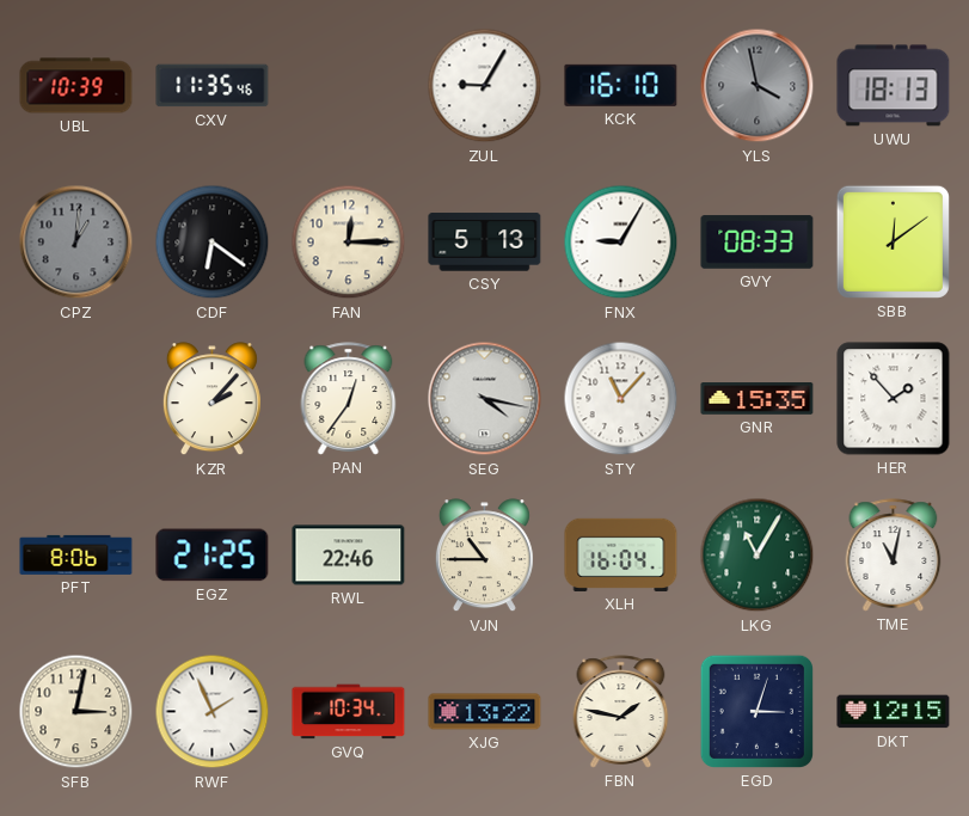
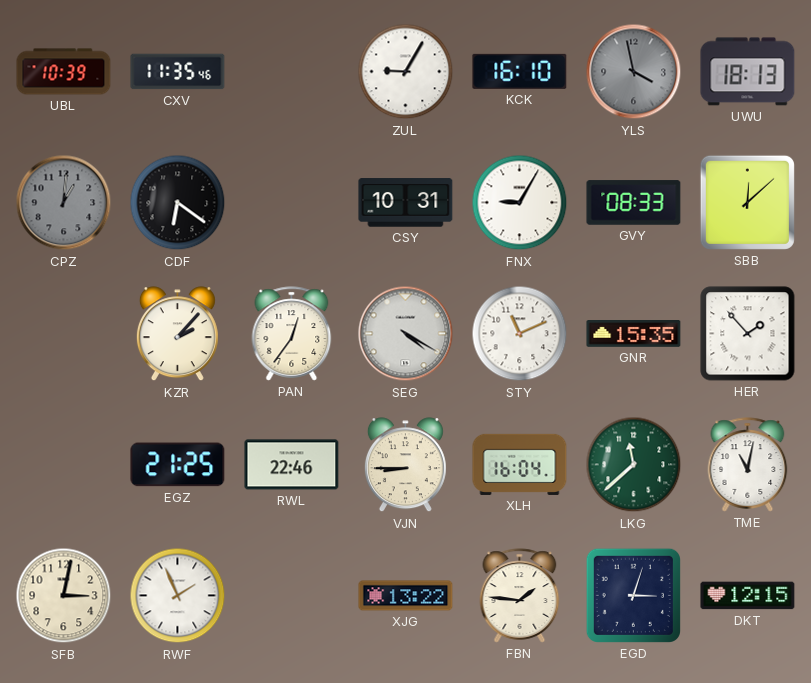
FAN: 12:15 -> none
CSY: 5:13 -> 10:31
SBB: 12:09 -> 12:08
SEG: 4:17 -> 4:20
STY: 11:07 -> 11:11
PFT: 8:06 -> none
VJN: 10:45 -> 8:45
LKG: 11:05 -> 11:38
GVQ: 10:34 -> none
FBN: 1:47 -> 1:46
